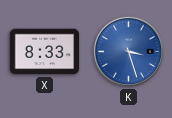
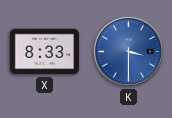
K: 3:27 -> 3:30
